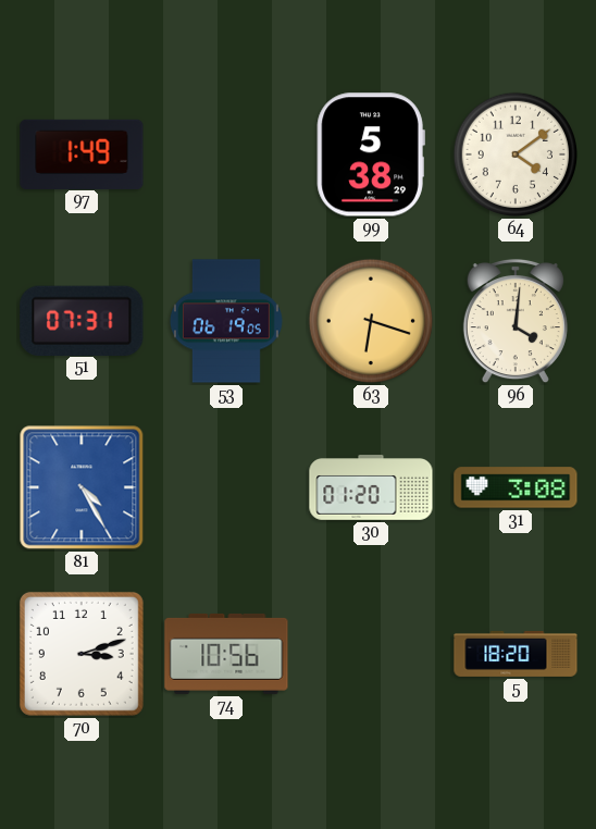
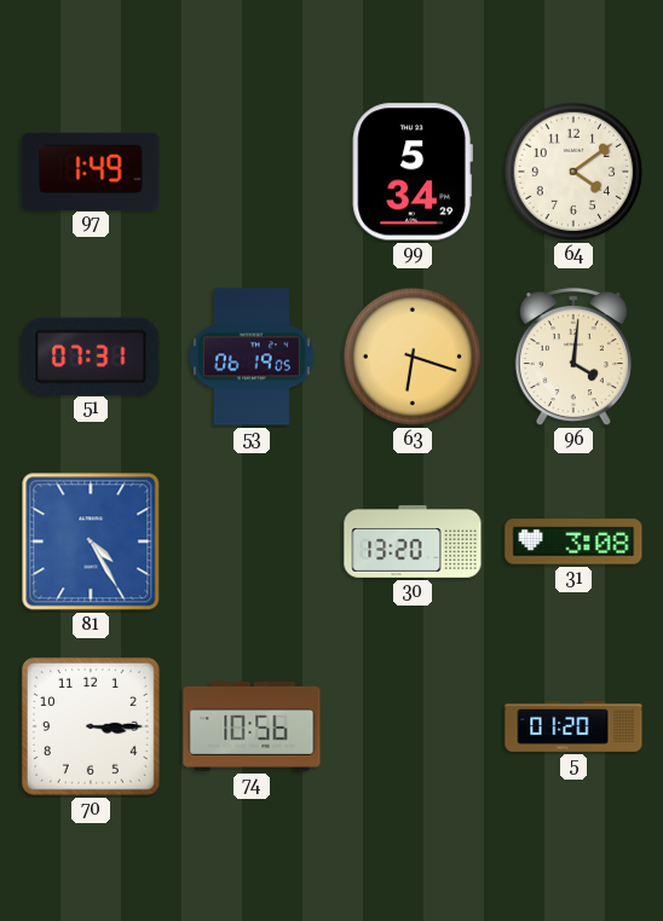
99: 5:38 -> 5:34
30: 01:20 -> 13:20
70: 3:12 -> 3:15
5: 18:20 -> 01:20
